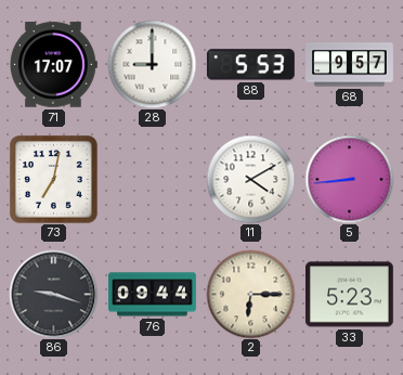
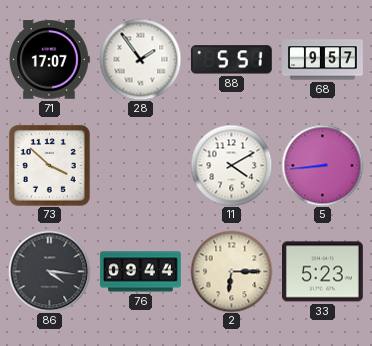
28: 9:00 -> 1:54
88: 5:53 -> 5:51
73: 7:02 -> 3:52
86: 9:18 -> 4:16
